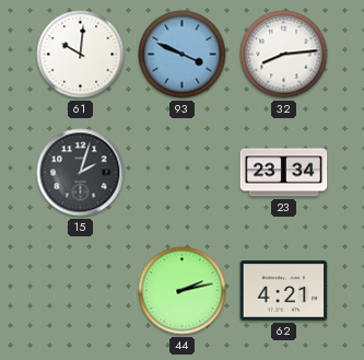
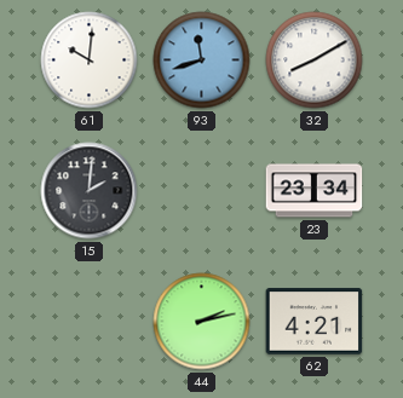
93: 3:49 -> 11:42
32: 8:14 -> 8:10
15: 2:03 -> 2:01
